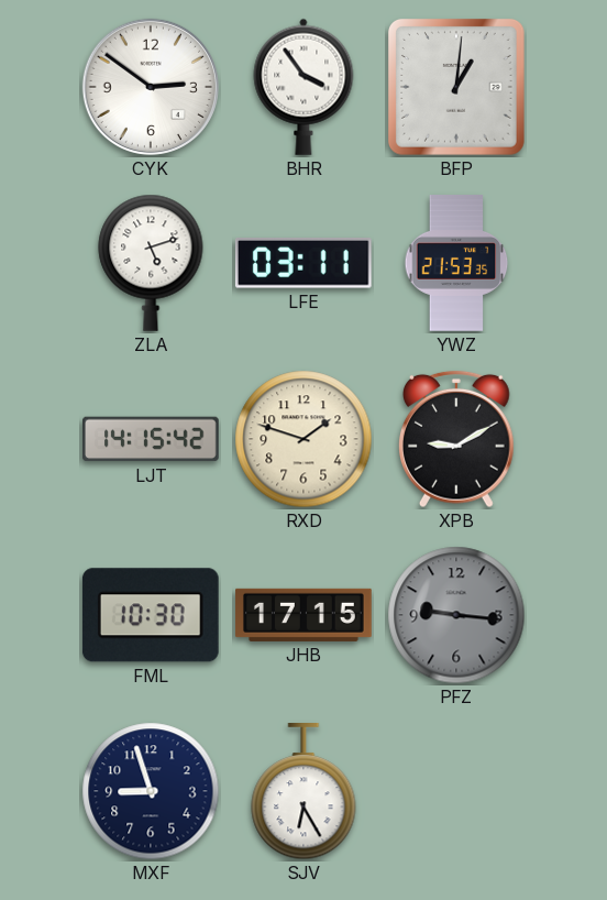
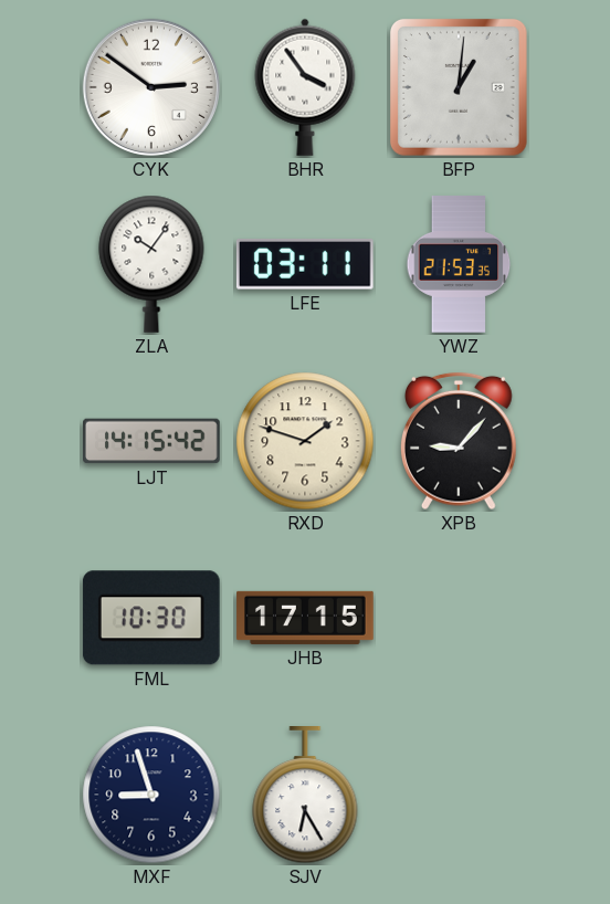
ZLA: 5:12 -> 10:06
XPB: 9:10 -> 9:07
PFZ: 9:16 -> none
